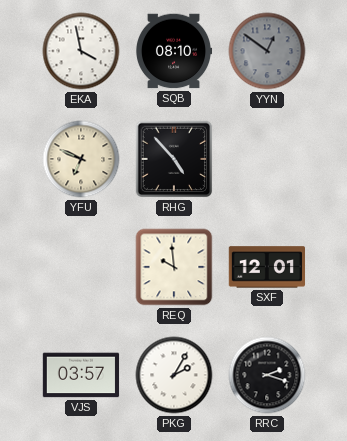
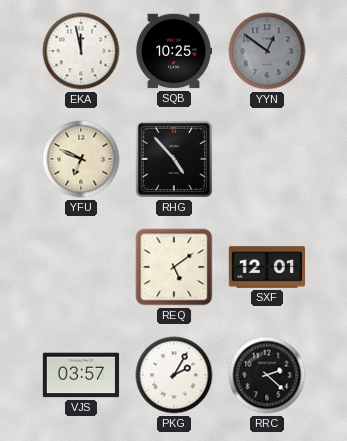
EKA: 3:58 -> 11:58
SQB: 08:10 -> 10:25
REQ: 9:59 -> 5:09
RRC: 2:18 -> 2:22
